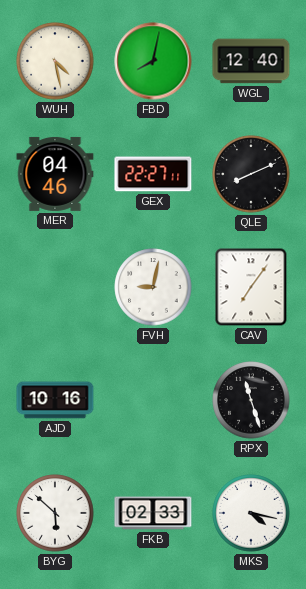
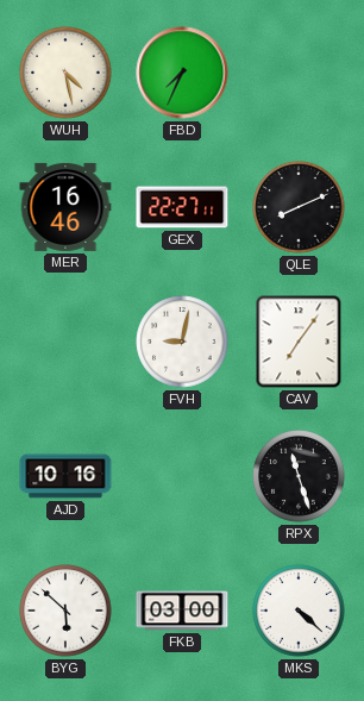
FBD: 8:02 -> 7:34
WGL: 12:40 -> none
MER: 04:46 -> 16:46
FKB: 02:33 -> 03:00
MKS: 4:17 -> 4:22
